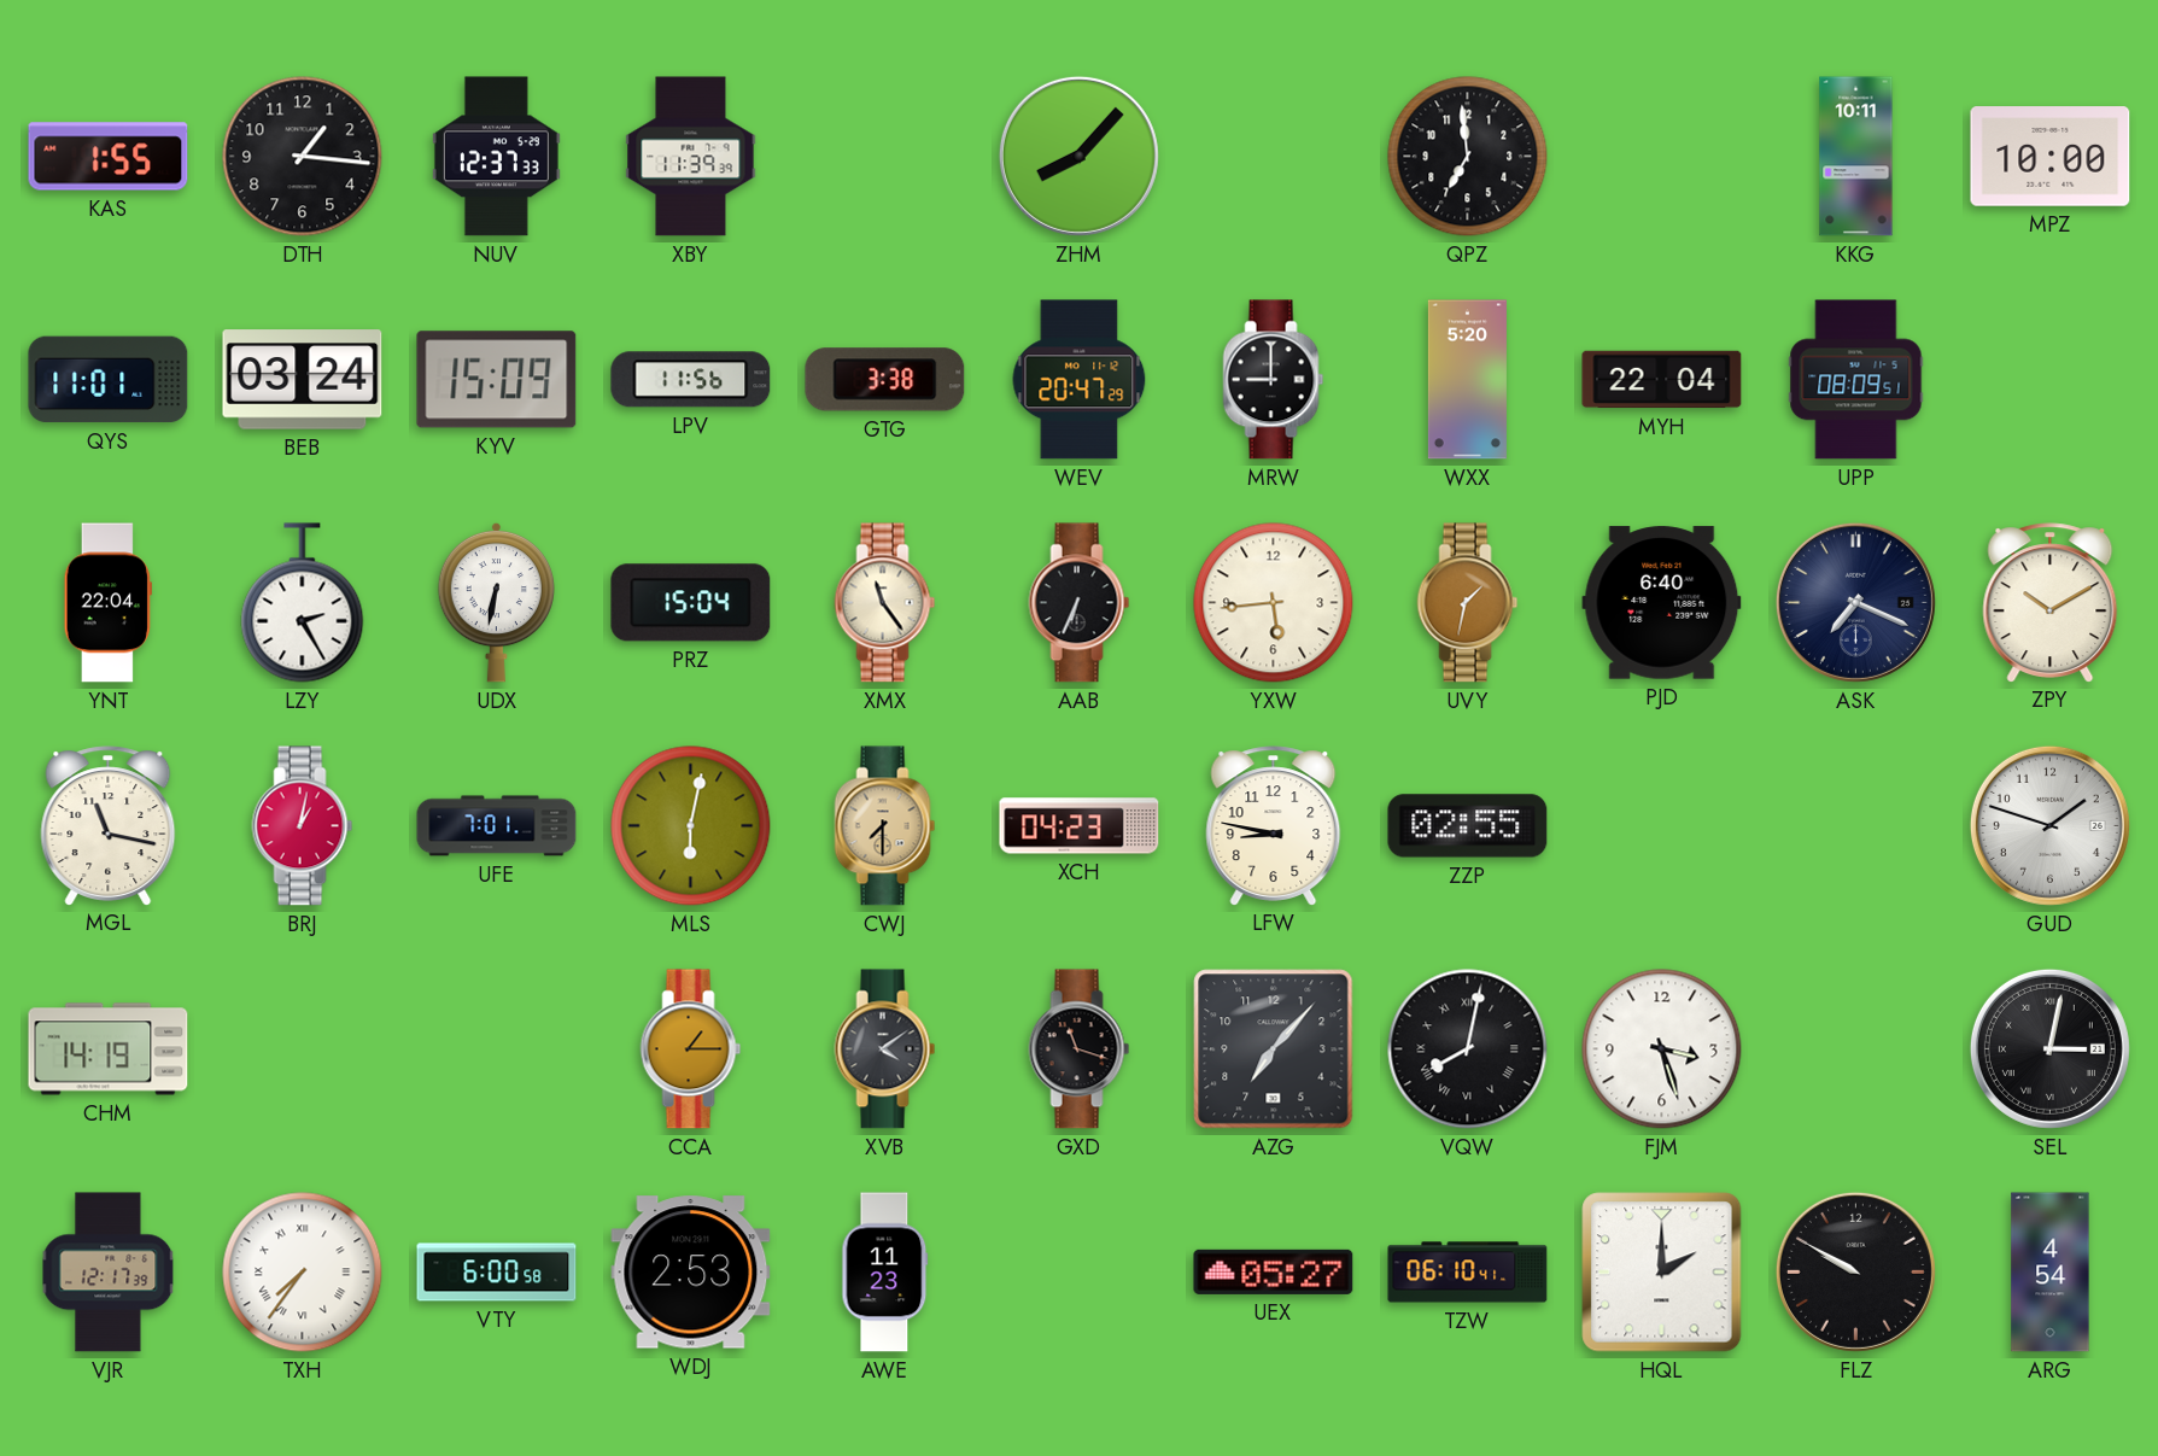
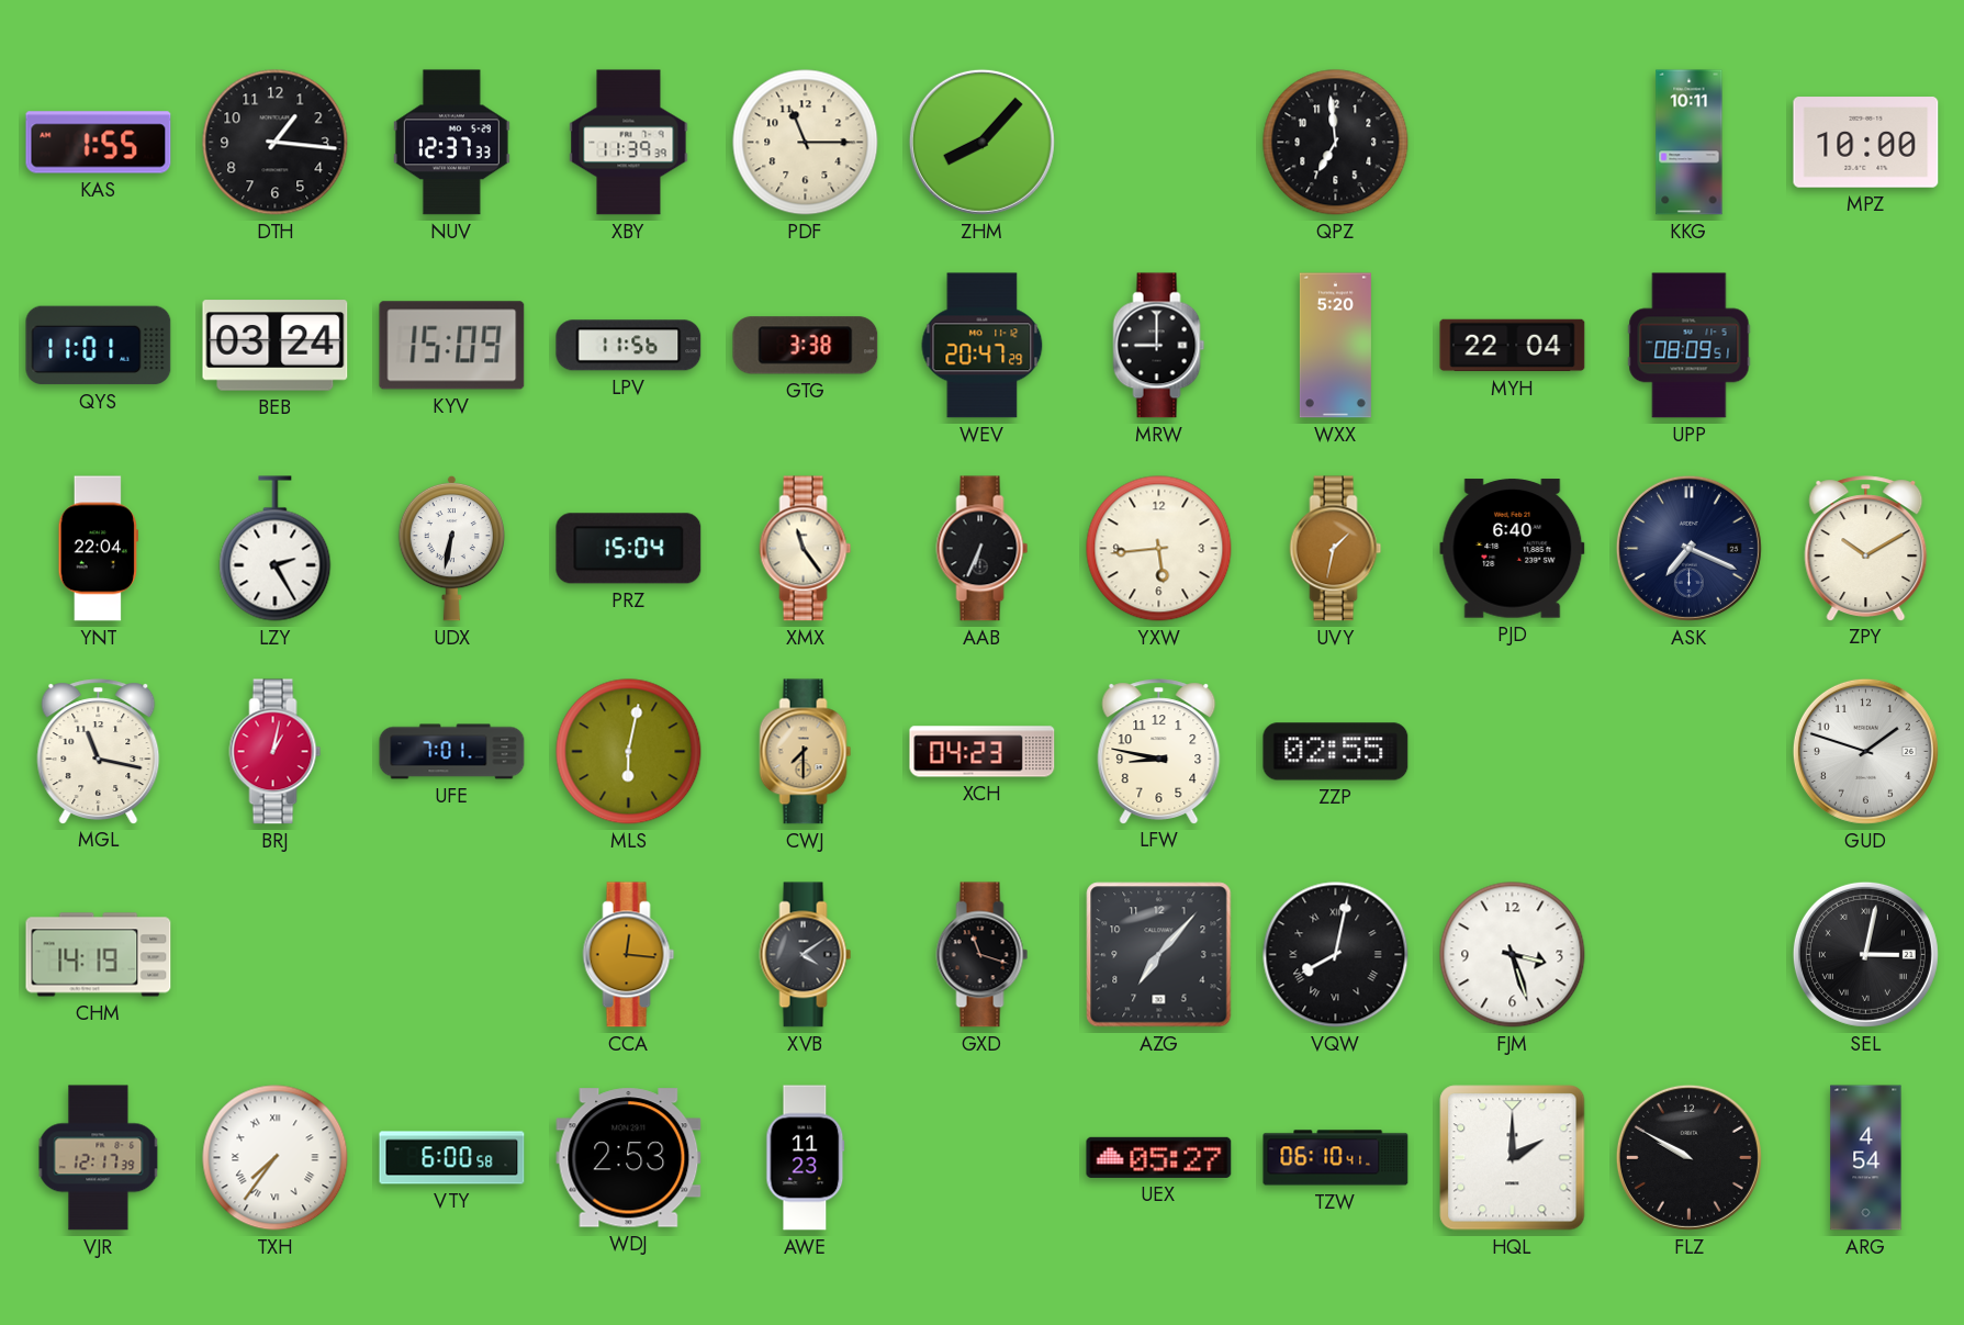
PDF: none -> 11:15
CCA: 1:15 -> 12:16
